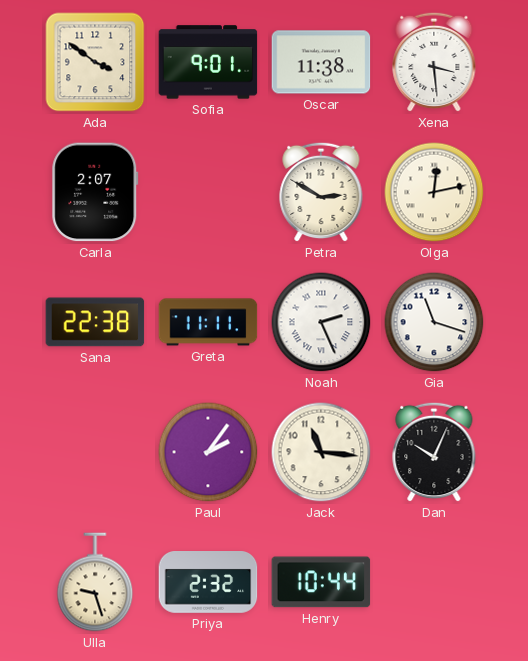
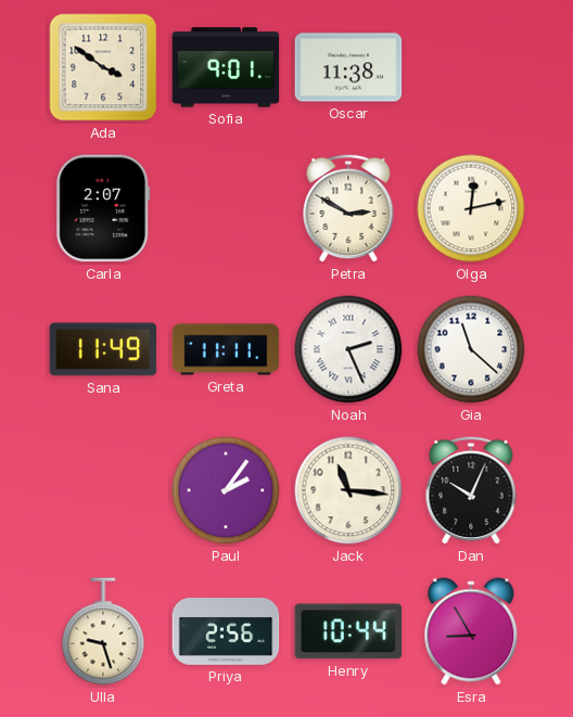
Xena: 3:29 -> none
Sana: 22:38 -> 11:49
Gia: 11:18 -> 11:22
Priya: 2:32 -> 2:56
Esra: none -> 8:55
